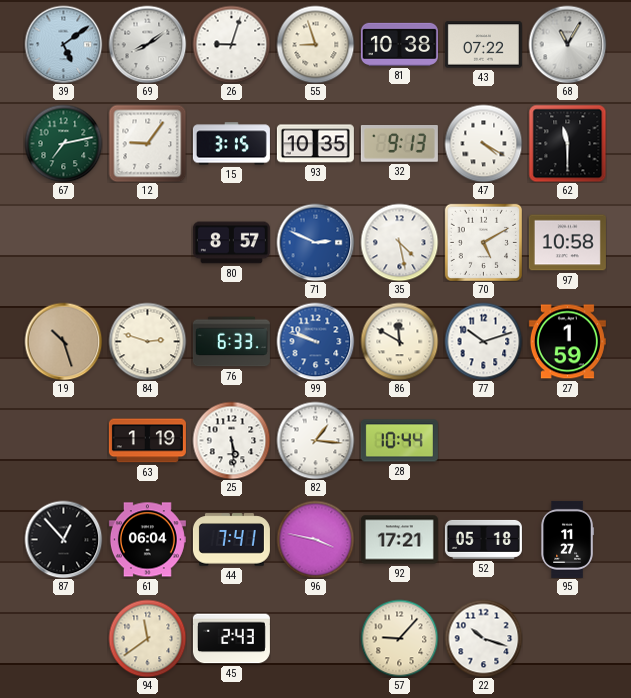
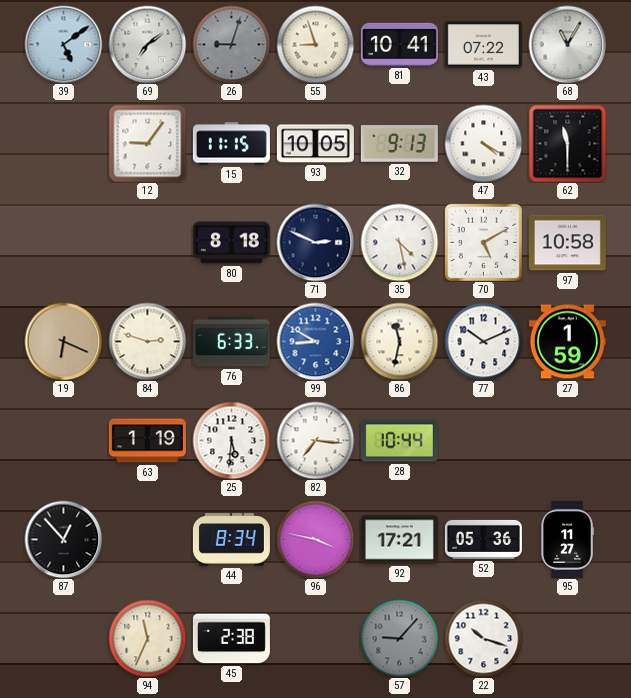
69: 8:09 -> 7:09
26 dial: white -> grey
81: 10:38 -> 10:41
67: 7:13 -> none
15: 3:15 -> 11:15
93: 10:35 -> 10:05
80: 8:57 -> 8:18
71 dial: blue -> navy
19: 10:27 -> 6:19
99: 9:48 -> 8:50
86: 11:50 -> 11:32
77: 10:12 -> 10:11
25: 5:29 -> 5:31
82: 1:16 -> 7:16
61: 06:04 -> none
44: 7:41 -> 8:34
52: 05:18 -> 05:36
94: 11:39 -> 11:34
45: 2:43 -> 2:38
57 dial: cream -> grey
